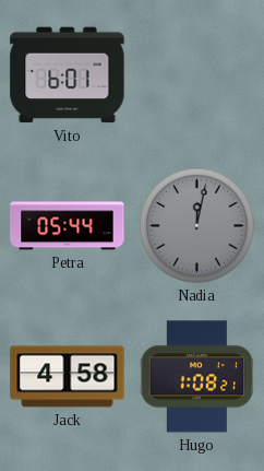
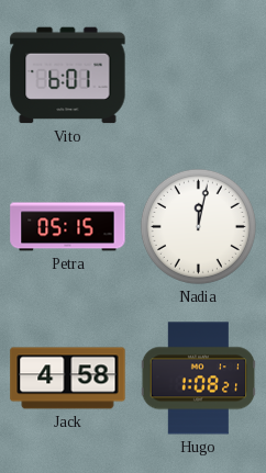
Petra: 05:44 -> 05:15
Nadia dial: grey -> white
